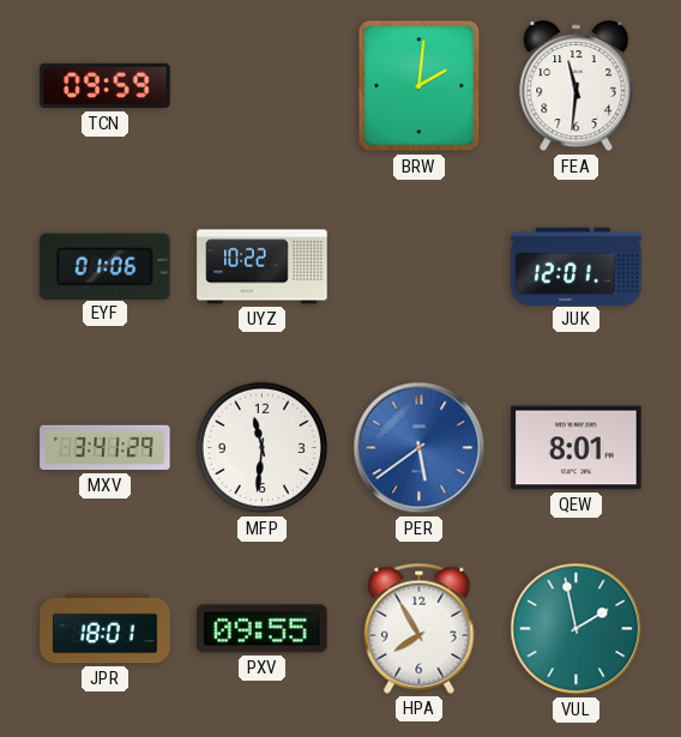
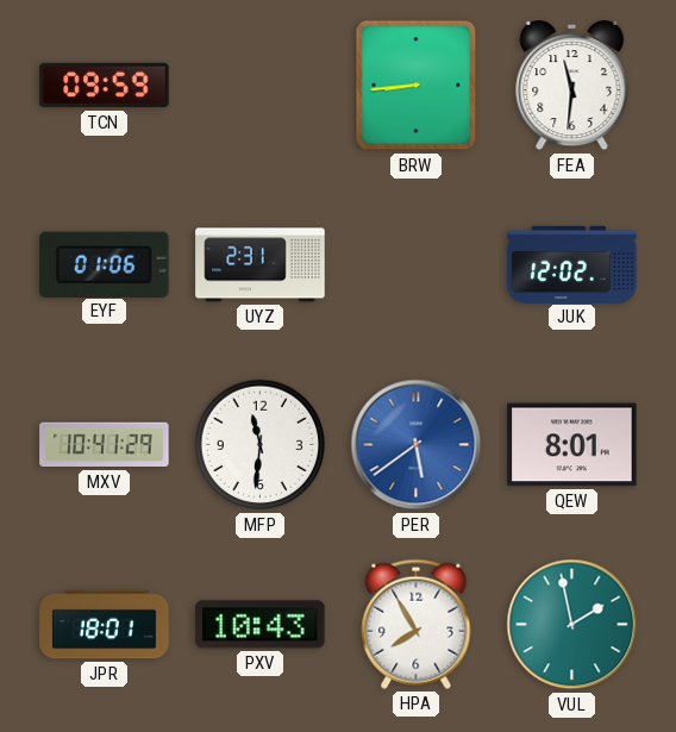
BRW: 2:01 -> 8:44
UYZ: 10:22 -> 2:31
JUK: 12:01 -> 12:02
MXV: 3:41 -> 10:41
PXV: 09:55 -> 10:43
